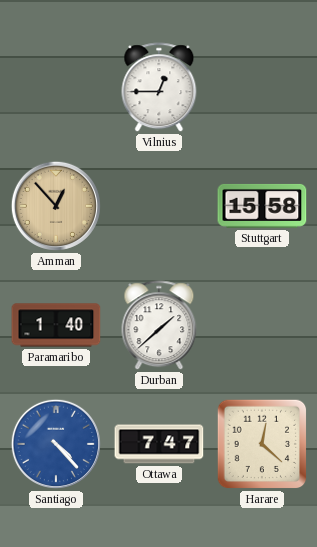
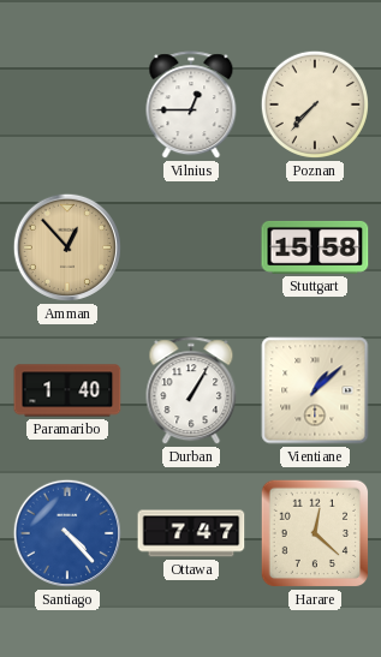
Poznan: none -> 7:37
Durban: 1:38 -> 1:05
Vientiane: none -> 1:08
